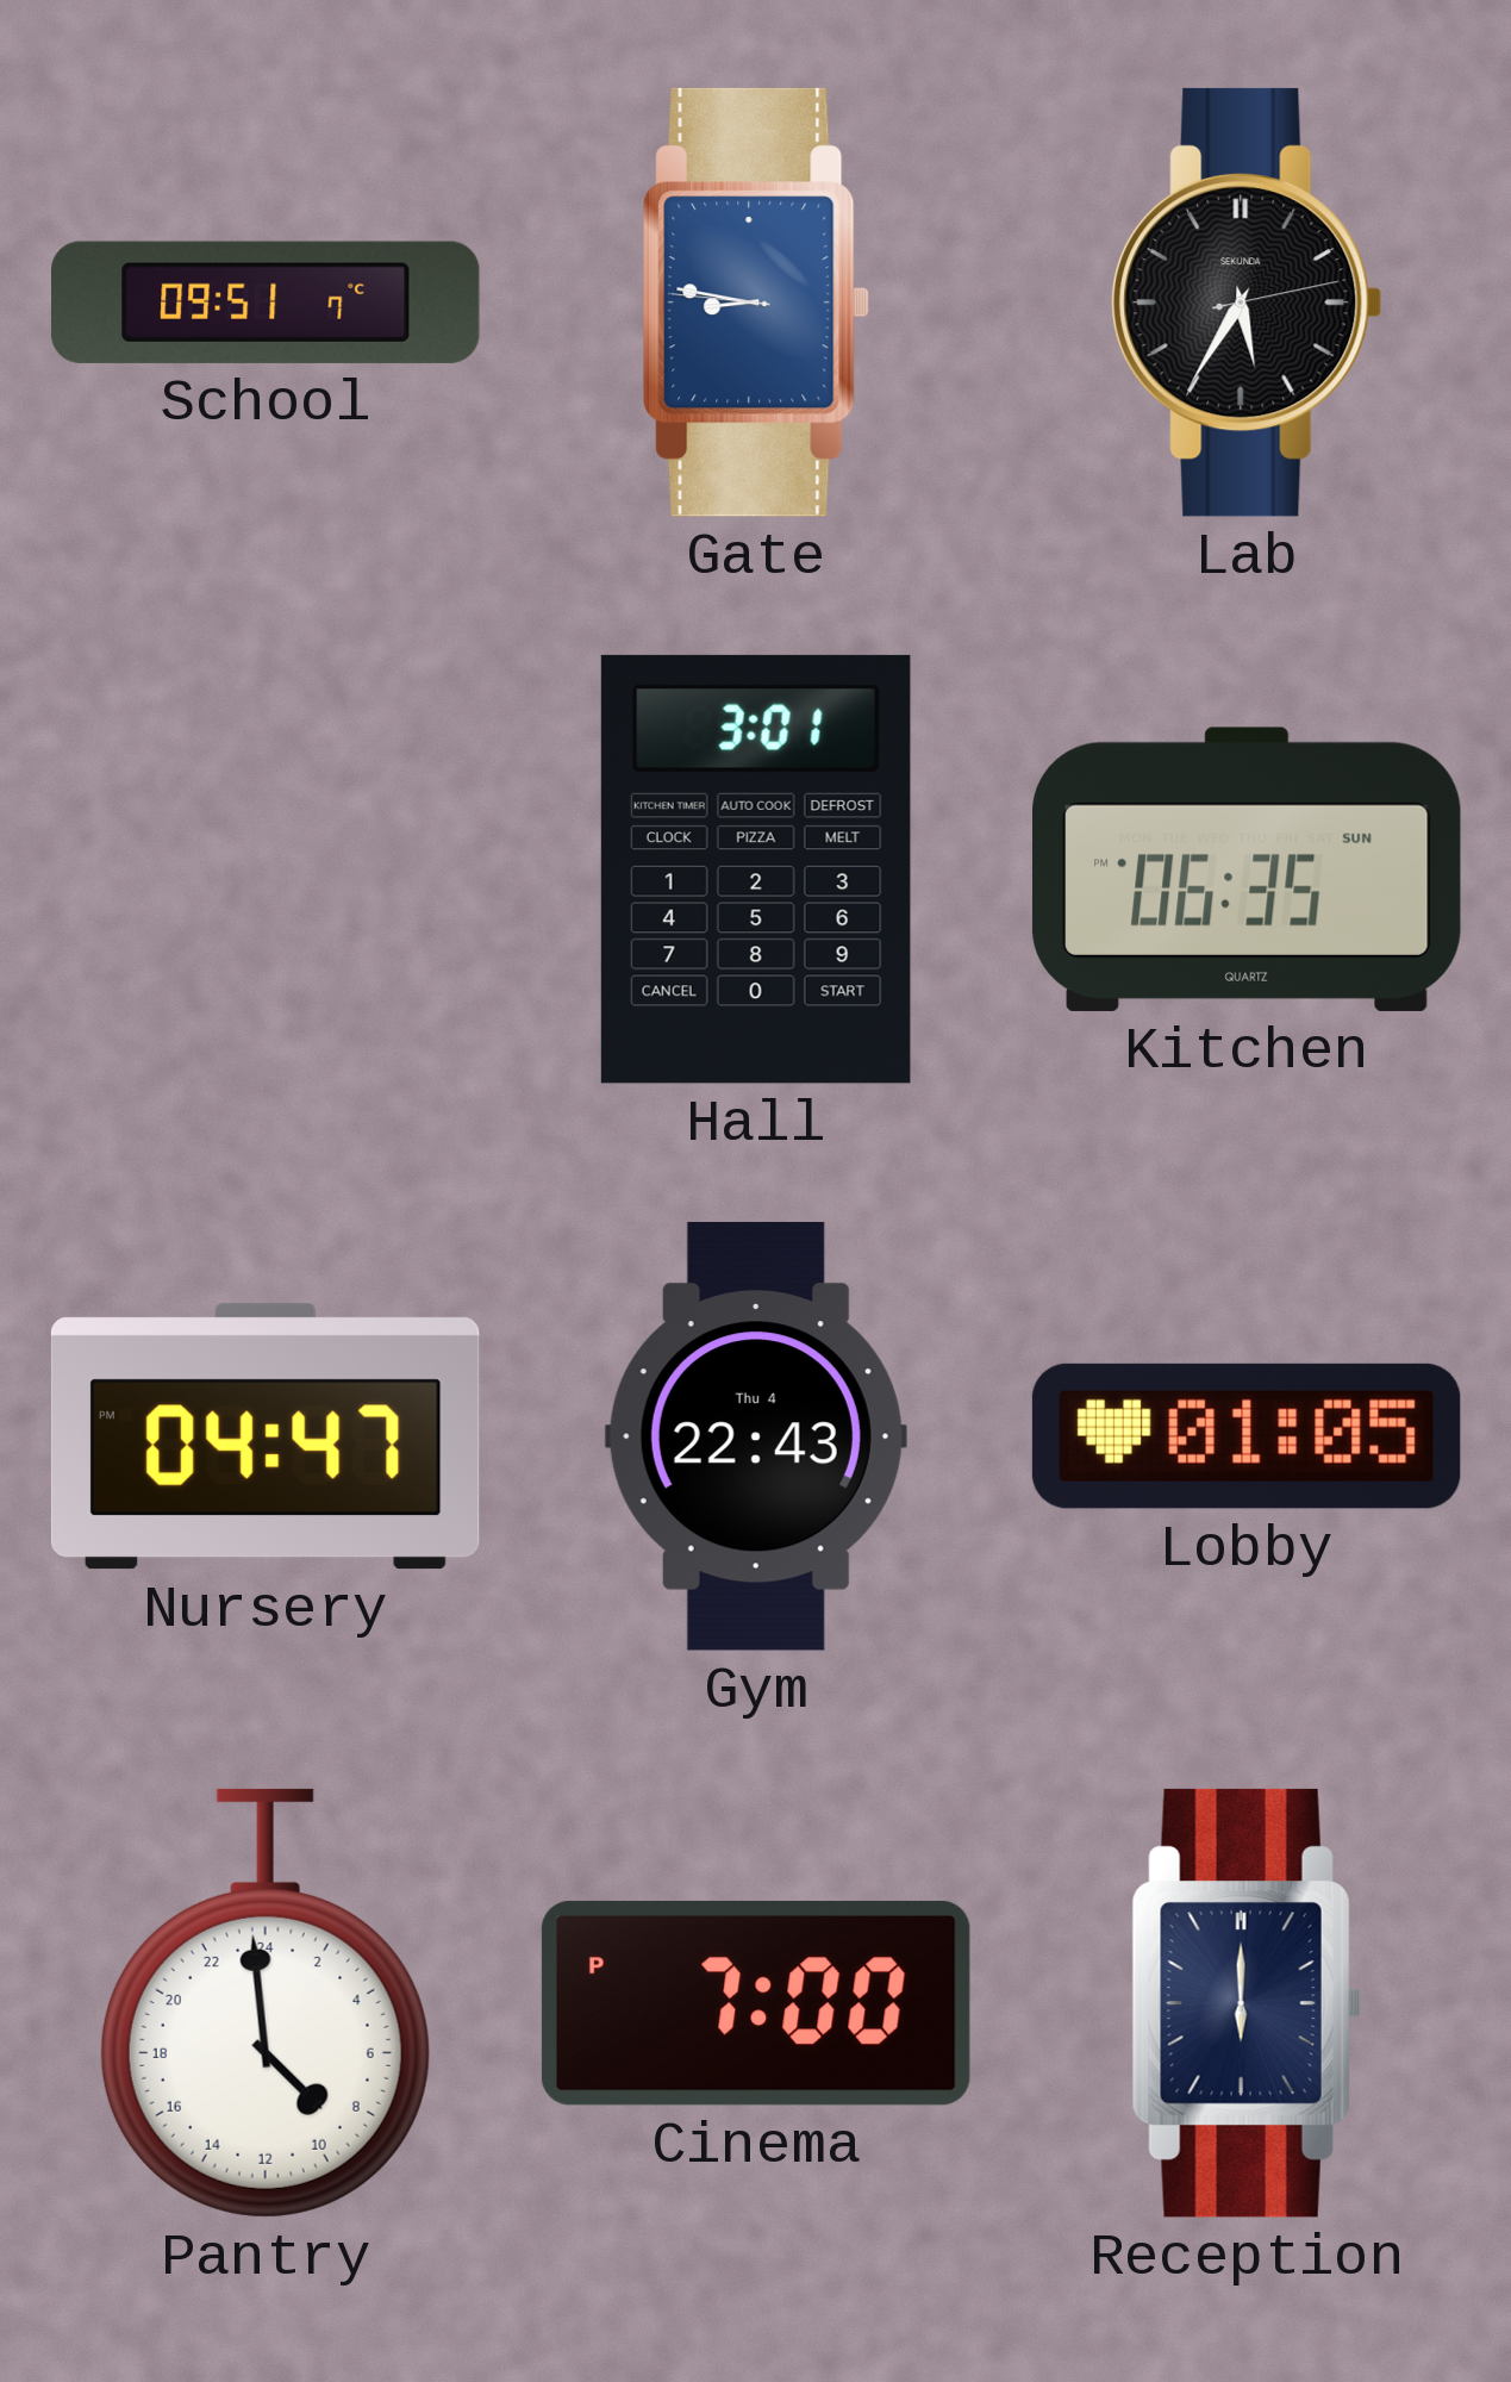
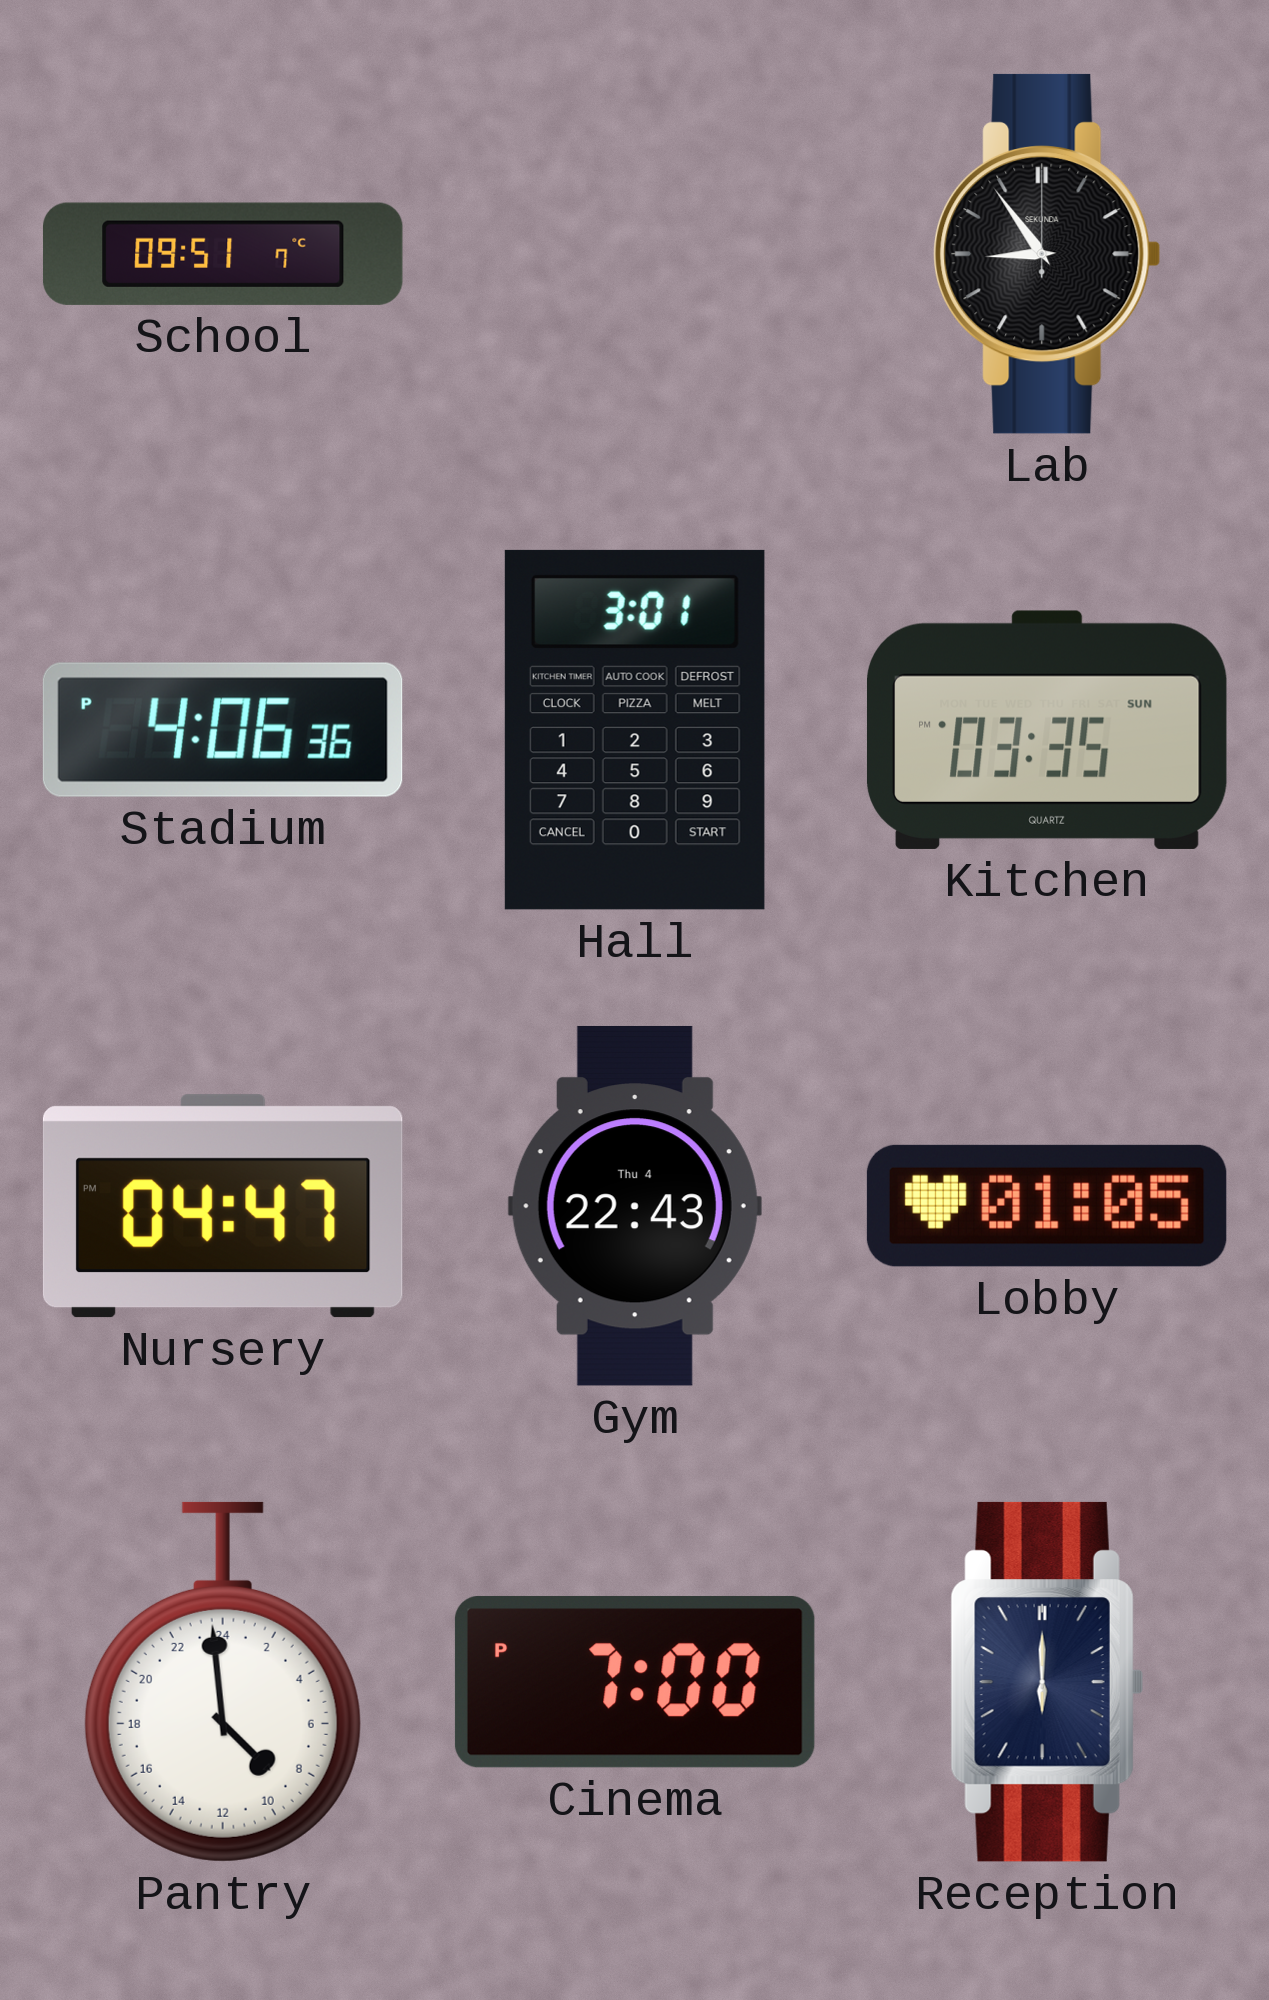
Gate: 8:46 -> none
Lab: 5:35 -> 8:54
Stadium: none -> 4:06
Kitchen: 06:35 -> 03:35
